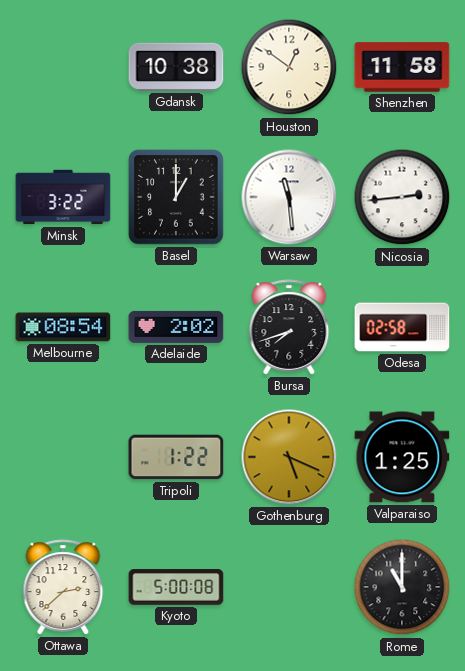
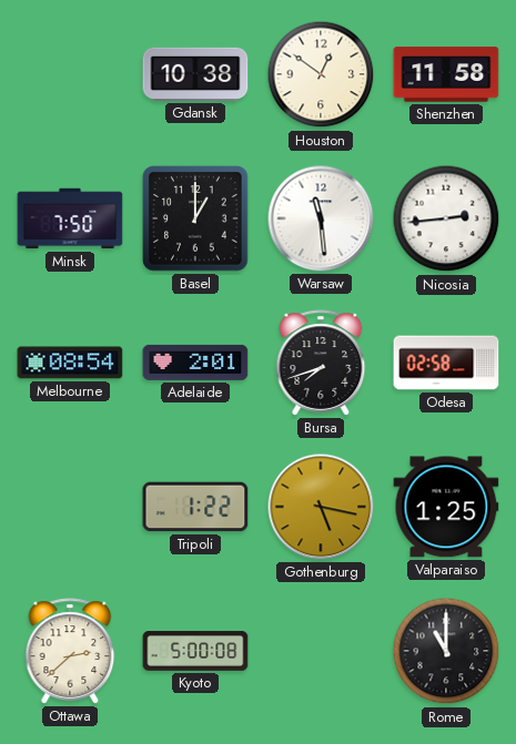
Minsk: 3:22 -> 7:50
Adelaide: 2:02 -> 2:01
Gothenburg: 5:19 -> 5:17
